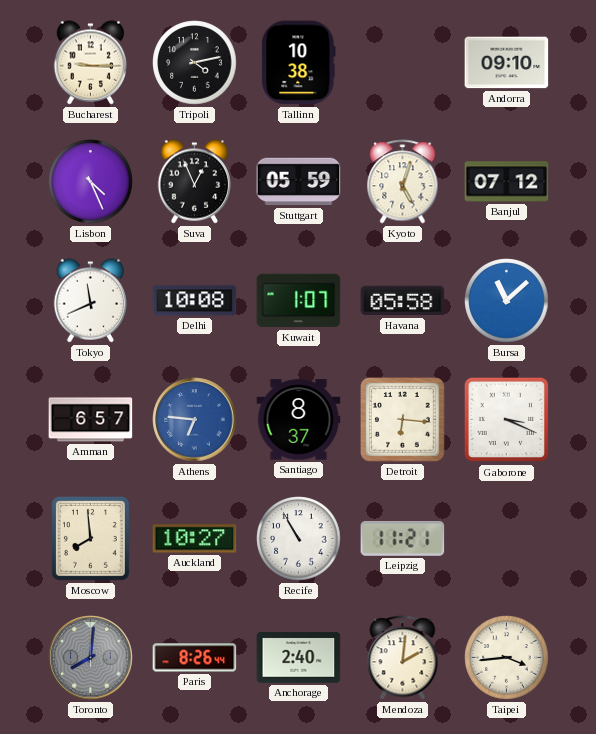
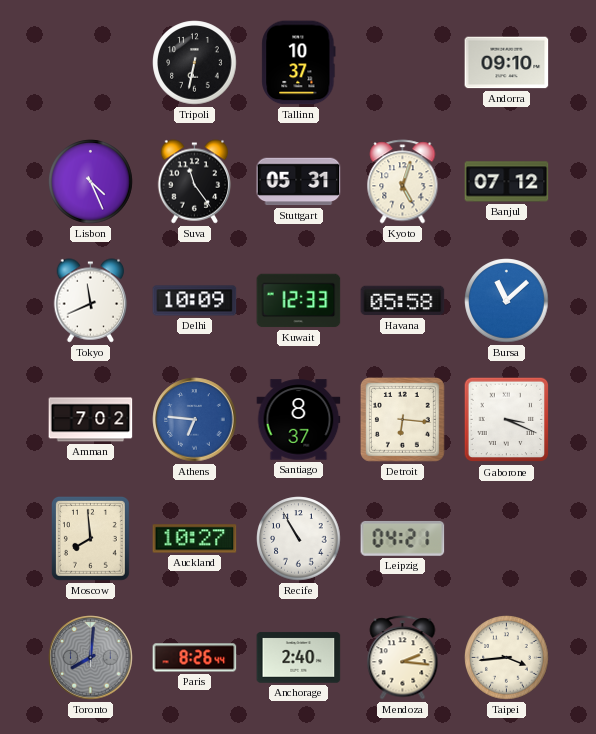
Bucharest: 9:15 -> none
Tripoli: 4:13 -> 6:32
Tallinn: 10:38 -> 10:37
Suva: 12:56 -> 11:24
Stuttgart: 05:59 -> 05:31
Delhi: 10:08 -> 10:09
Kuwait: 1:07 -> 12:33
Amman: 6:57 -> 7:02
Leipzig: 11:21 -> 04:21
Mendoza: 2:01 -> 2:16
